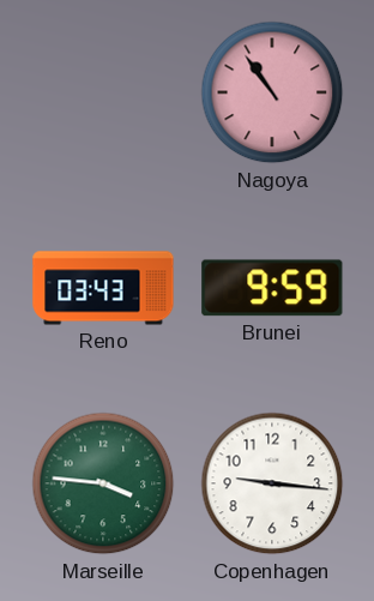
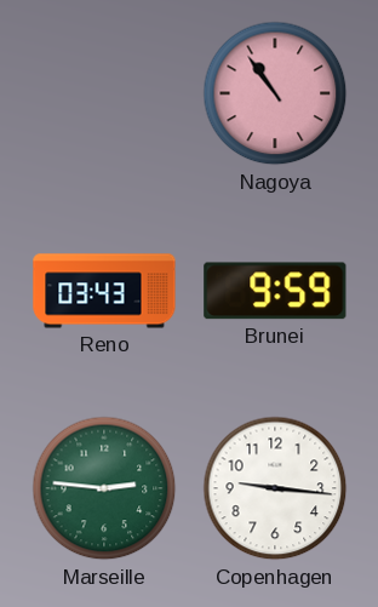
Marseille: 3:46 -> 2:46
